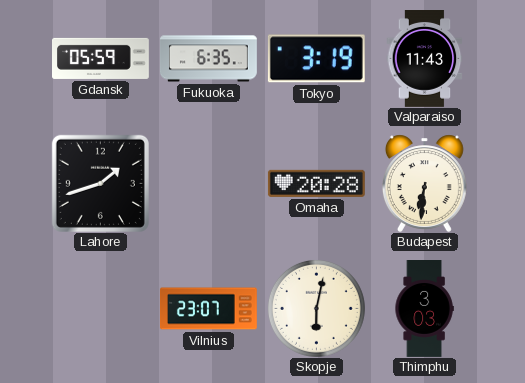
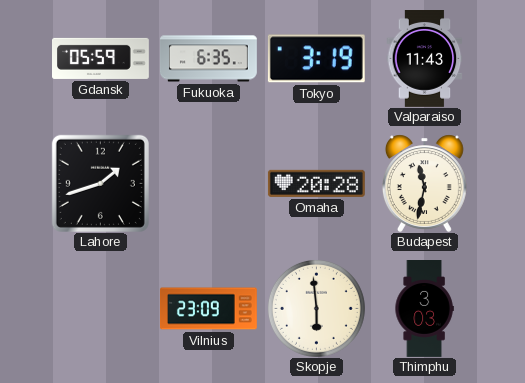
Budapest: 6:31 -> 11:32
Vilnius: 23:07 -> 23:09
Skopje: 6:02 -> 5:59
